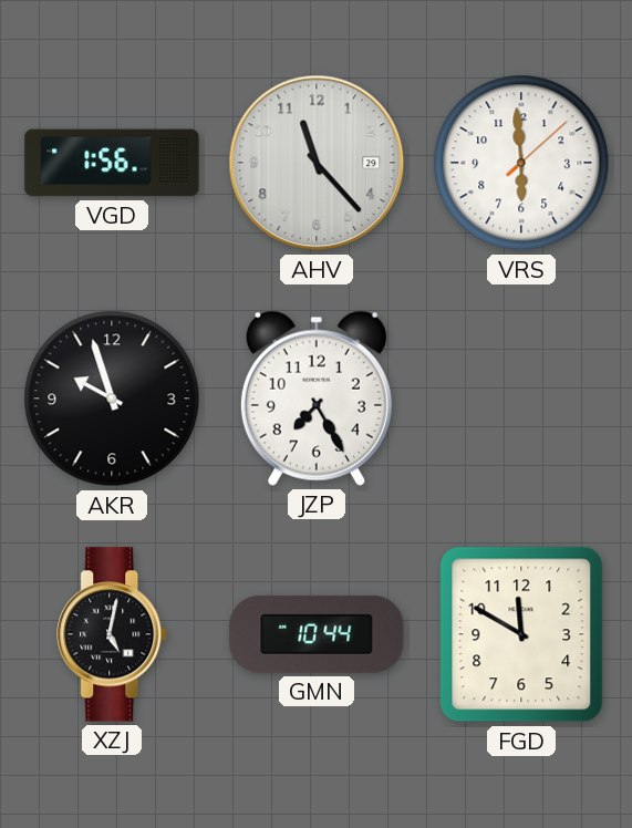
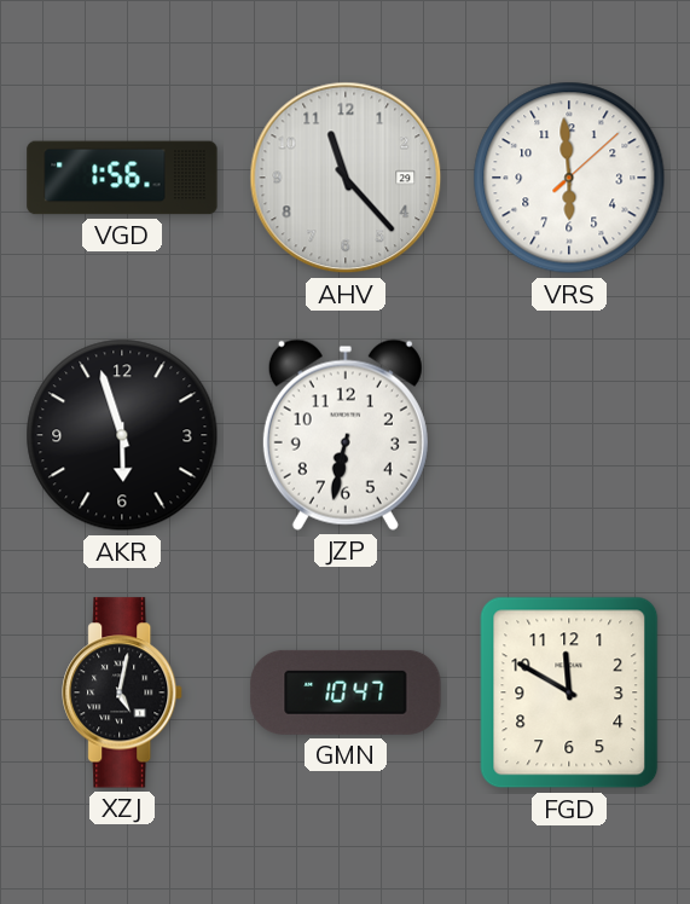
AKR: 9:57 -> 5:57
JZP: 7:25 -> 6:32
GMN: 10:44 -> 10:47
